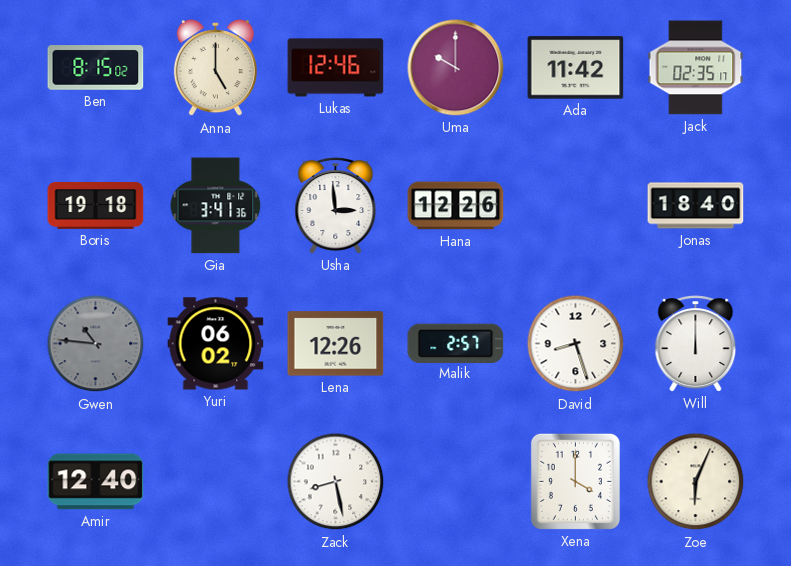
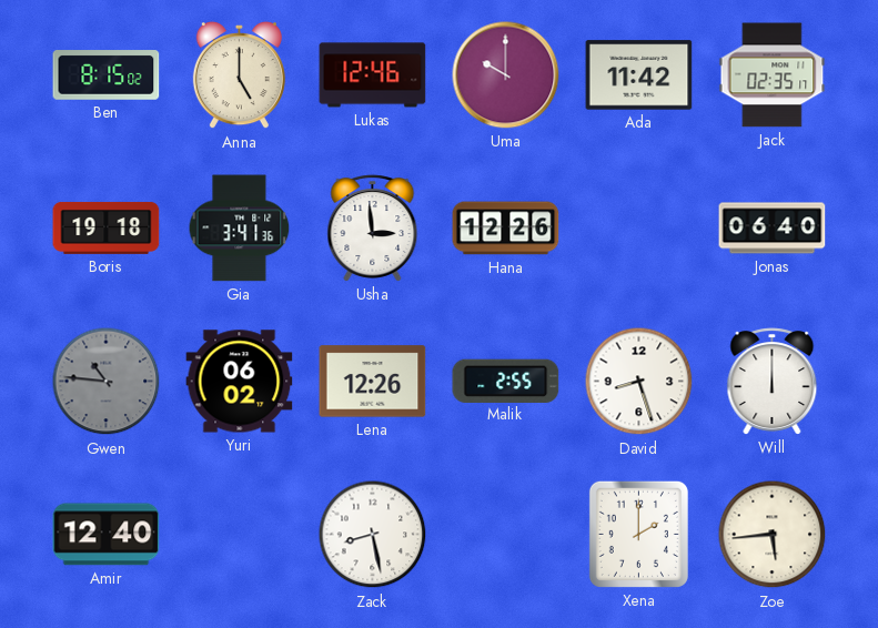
Jonas: 18:40 -> 06:40
Malik: 2:57 -> 2:55
Xena: 4:00 -> 2:00
Zoe: 6:04 -> 5:44
